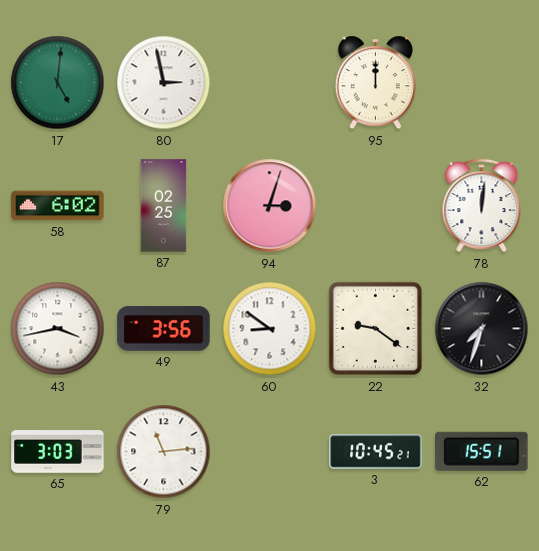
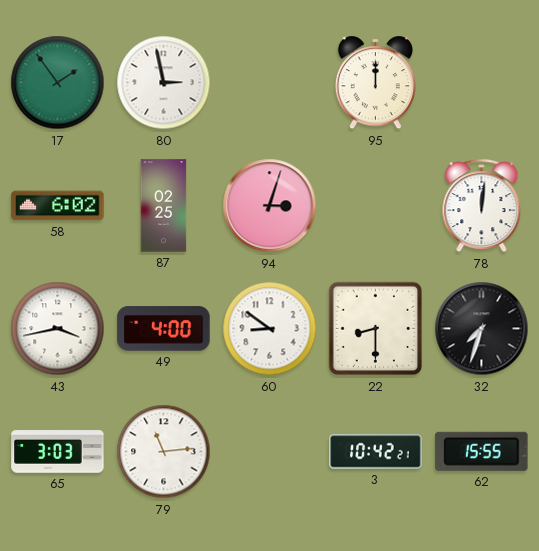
17: 5:01 -> 1:54
49: 3:56 -> 4:00
22: 9:21 -> 8:30
3: 10:45 -> 10:42
62: 15:51 -> 15:55
